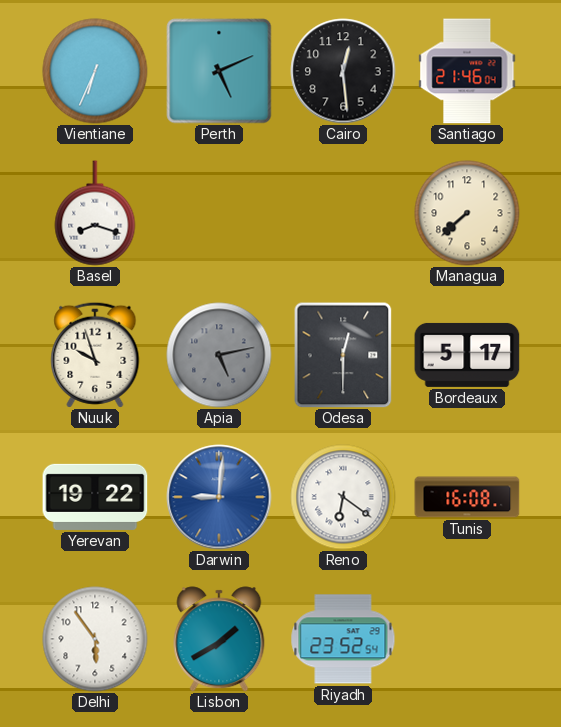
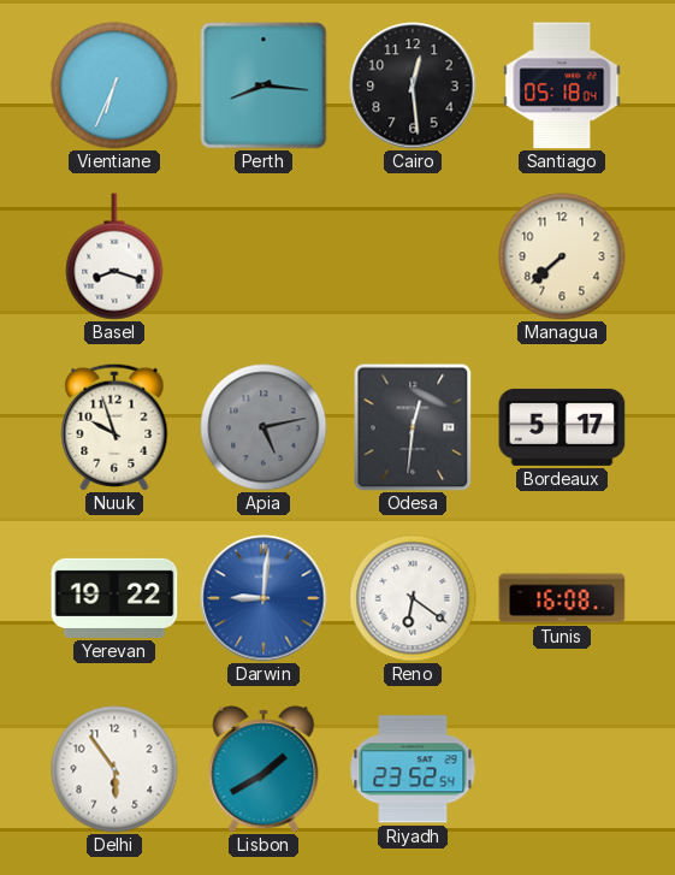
Perth: 5:11 -> 8:16
Santiago: 21:46 -> 05:18
Odesa: 12:30 -> 12:31
